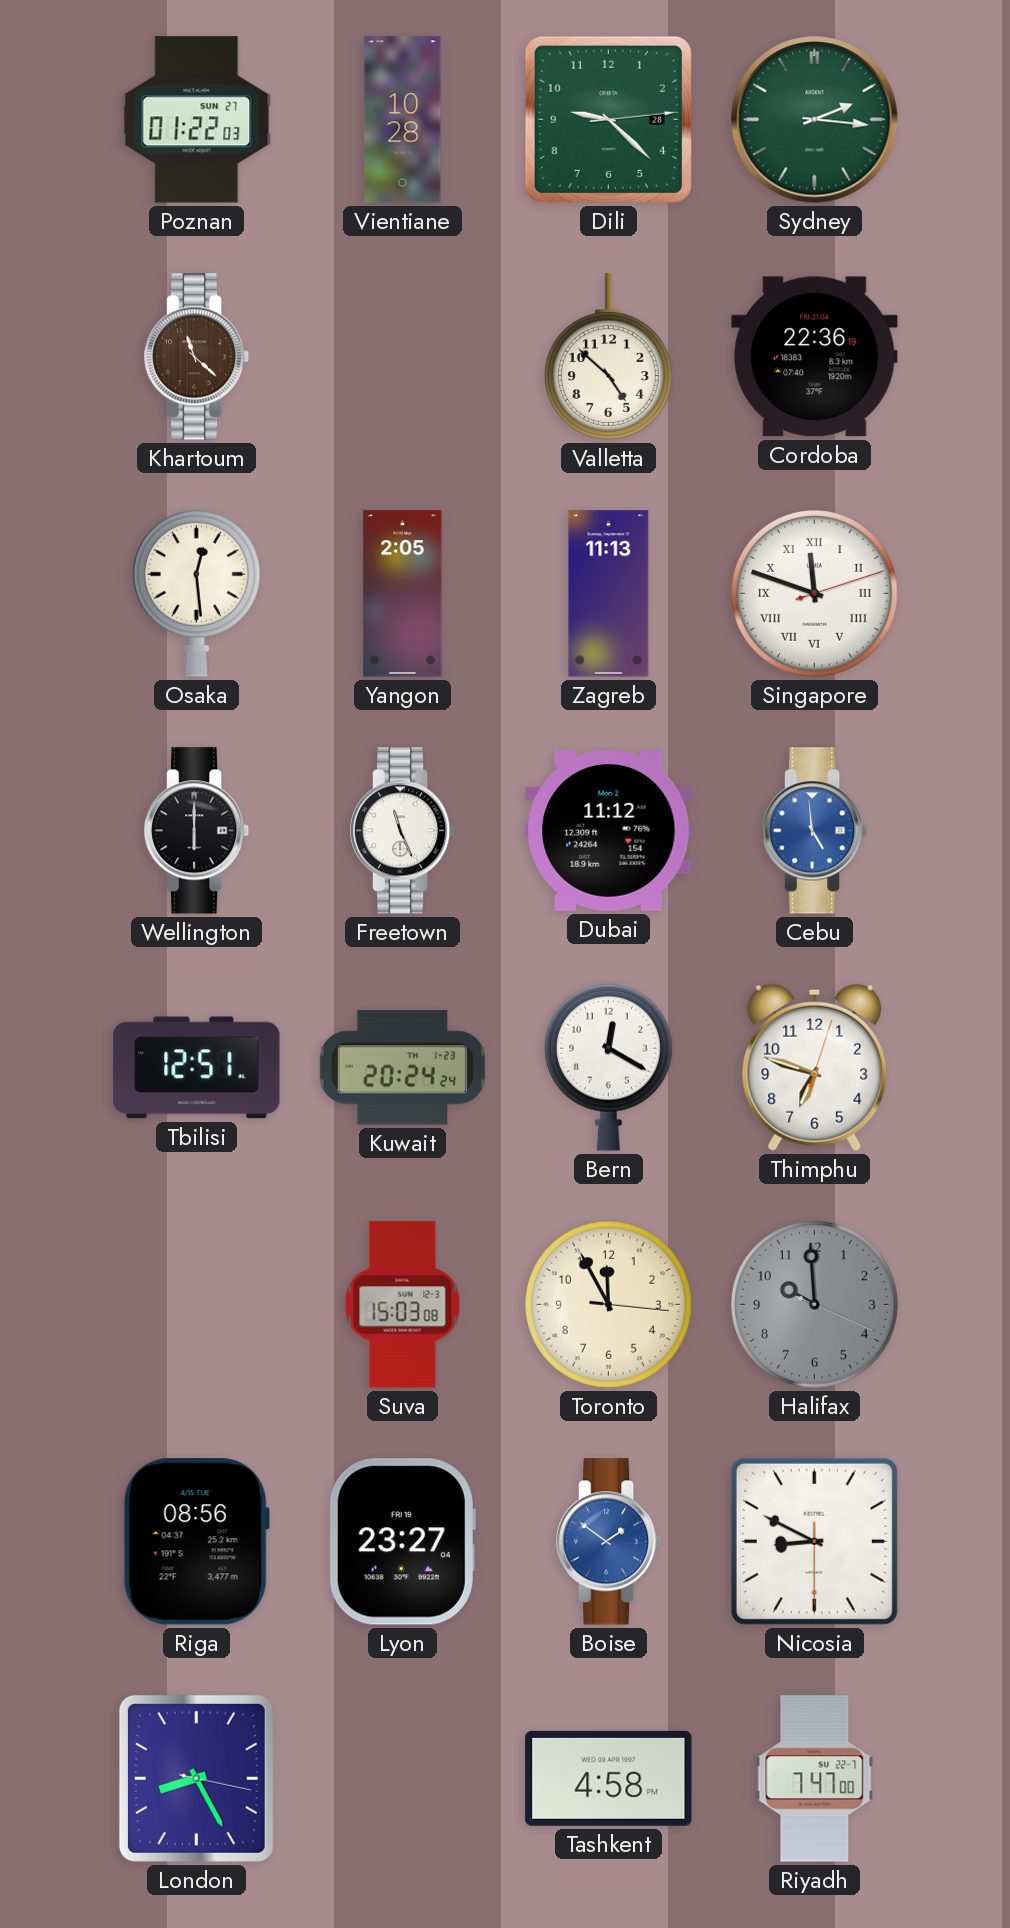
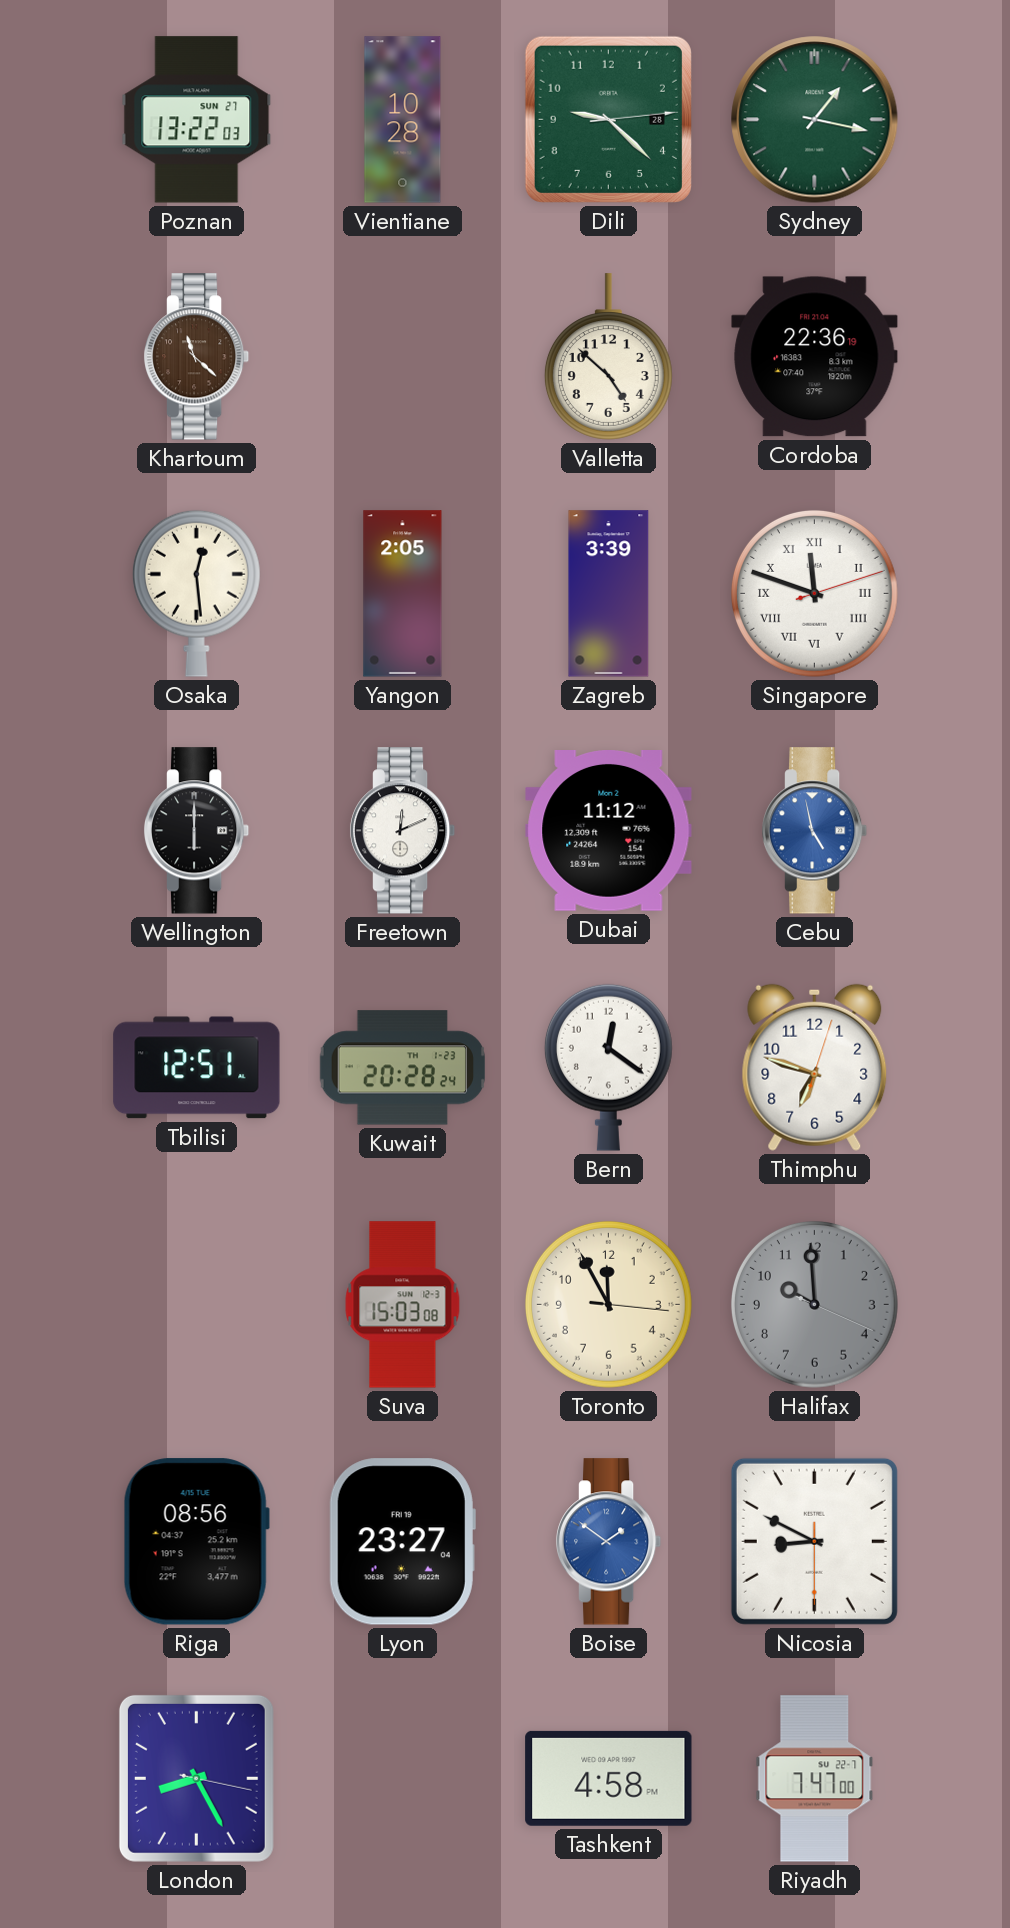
Poznan: 01:22 -> 13:22
Sydney: 2:16 -> 1:17
Zagreb: 11:13 -> 3:39
Freetown: 11:26 -> 12:11
Cebu: 4:59 -> 4:58
Kuwait: 20:24 -> 20:28
Bern: 12:20 -> 12:21
